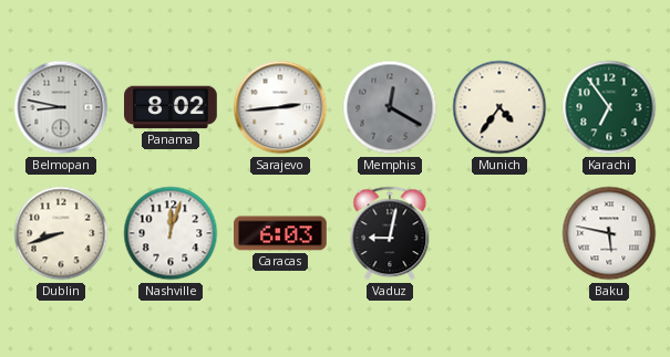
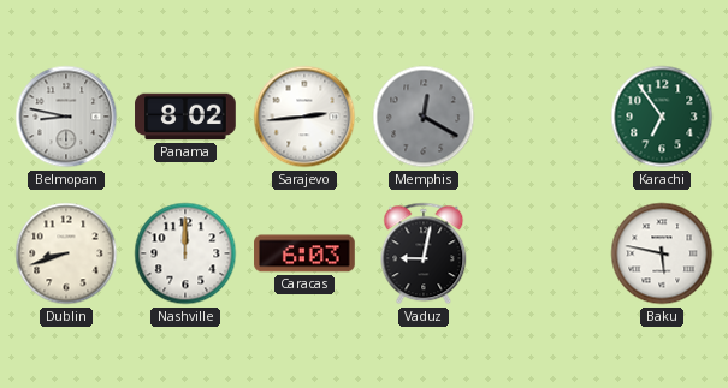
Munich: 4:36 -> none
Nashville: 12:03 -> 12:00
